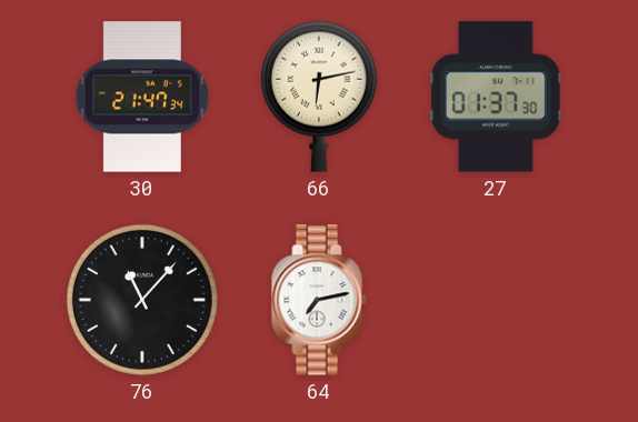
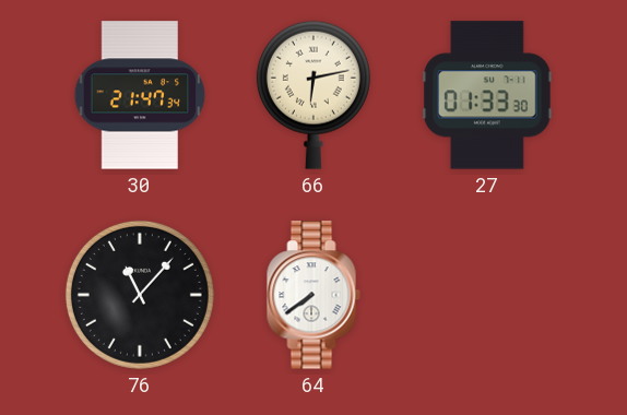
27: 01:37 -> 01:33
64: 7:13 -> 7:39
